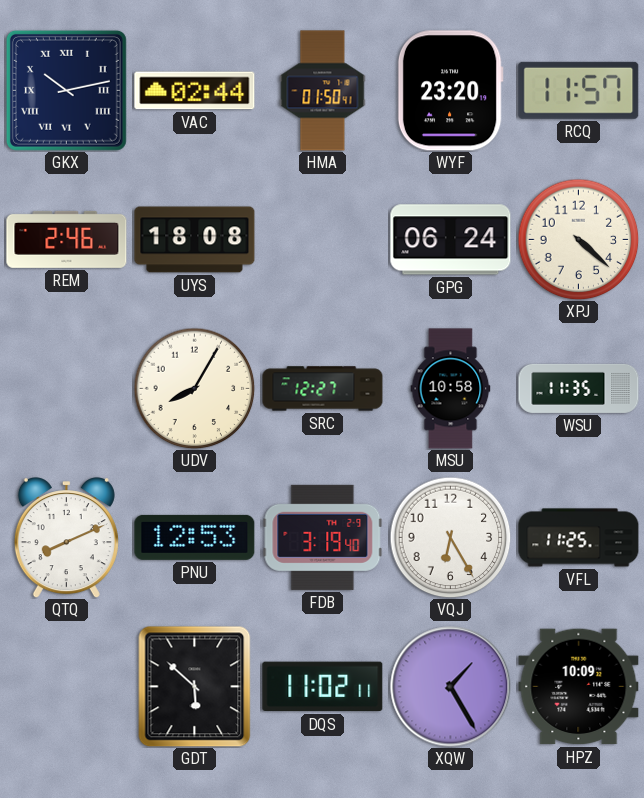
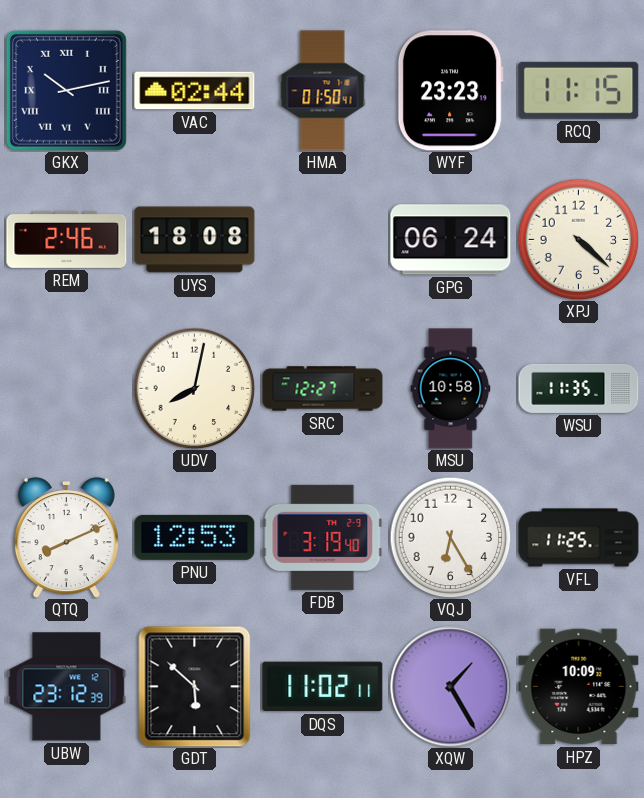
WYF: 23:20 -> 23:23
RCQ: 11:57 -> 11:15
UDV: 8:05 -> 8:02
UBW: none -> 23:12
